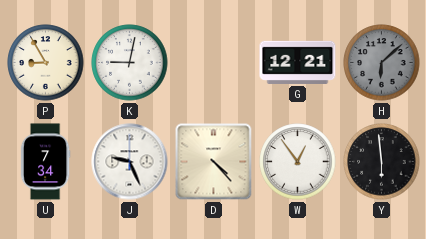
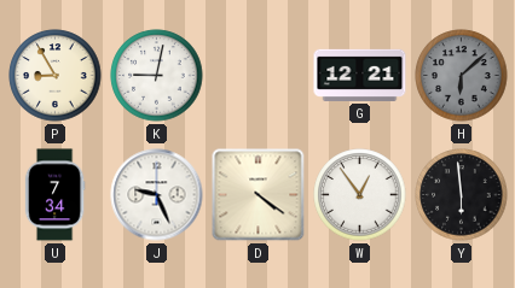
D: 4:23 -> 4:21
